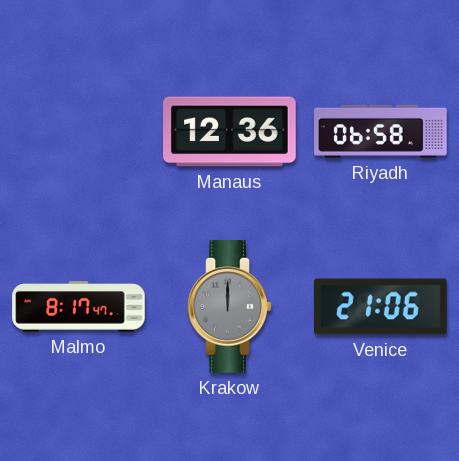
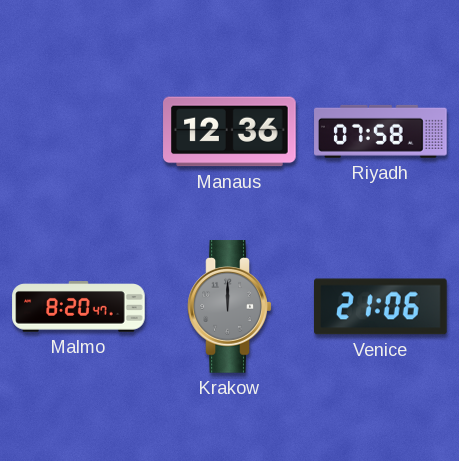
Riyadh: 06:58 -> 07:58
Malmo: 8:17 -> 8:20
